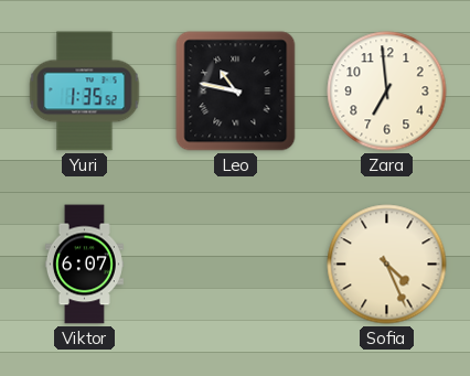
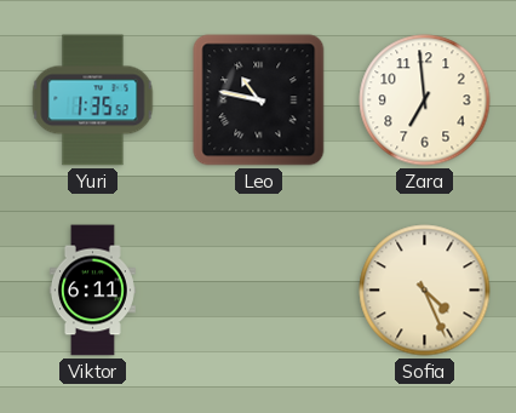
Viktor: 6:07 -> 6:11
